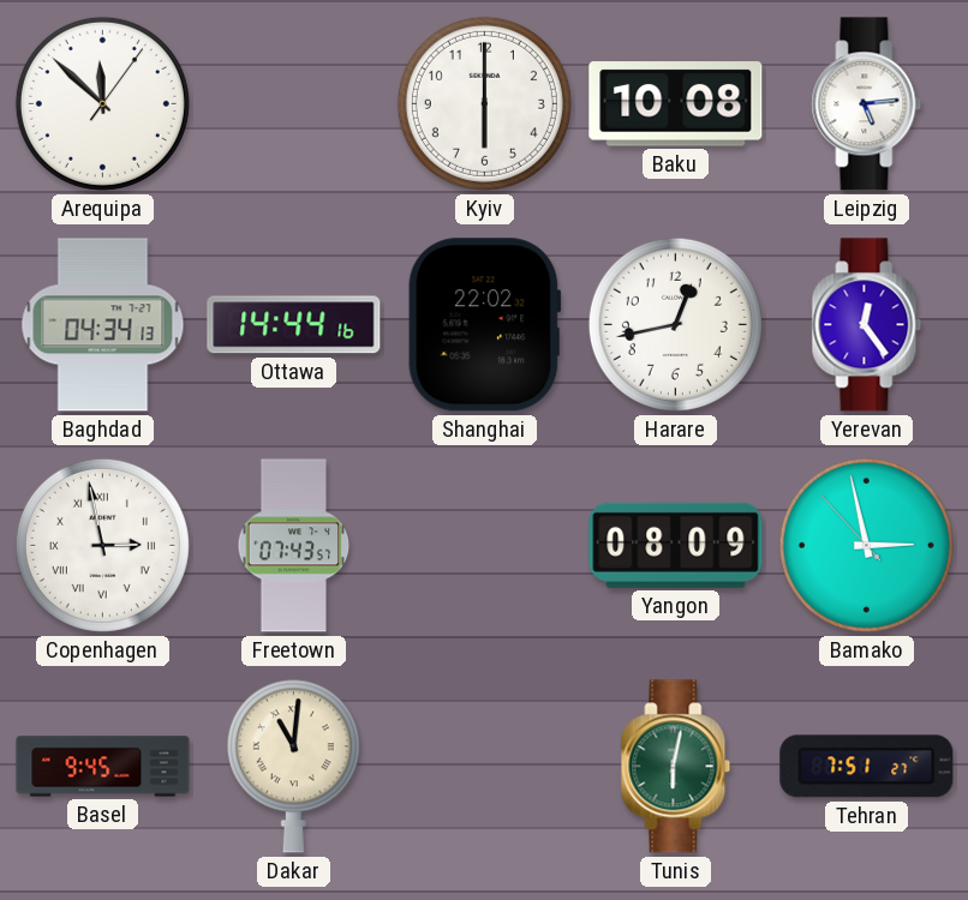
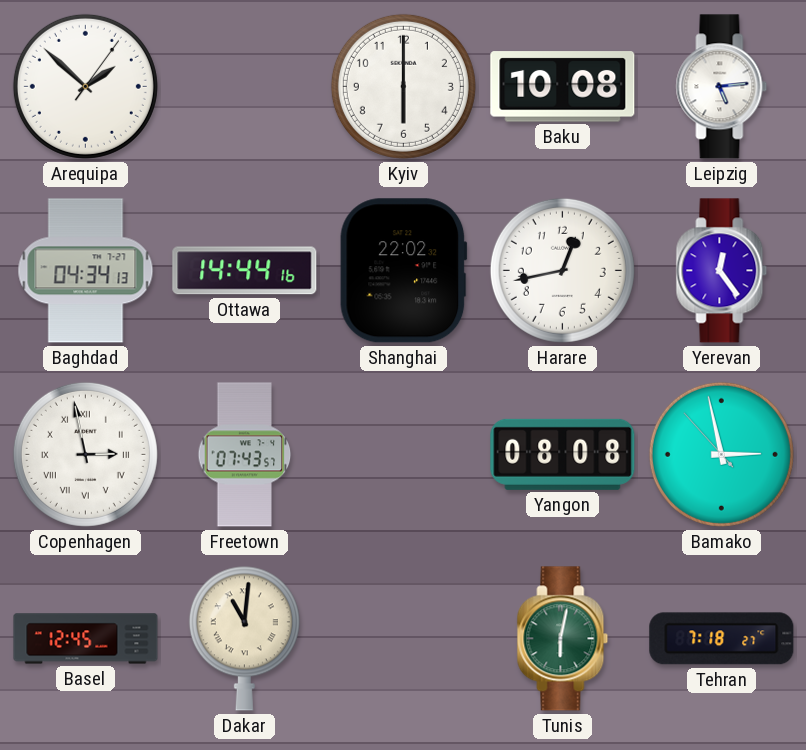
Arequipa: 11:52 -> 1:52
Yangon: 08:09 -> 08:08
Basel: 9:45 -> 12:45
Tehran: 7:51 -> 7:18
